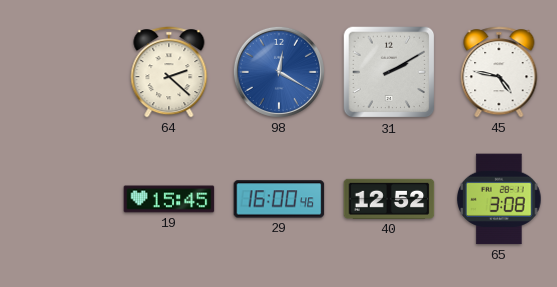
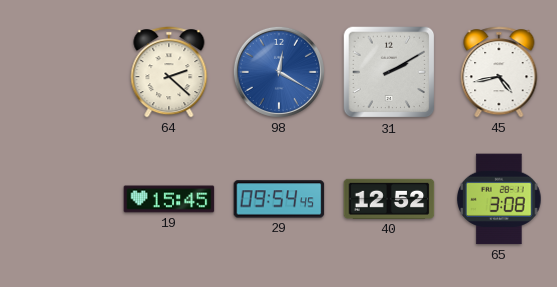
45: 4:47 -> 4:43
29: 16:00 -> 09:54
